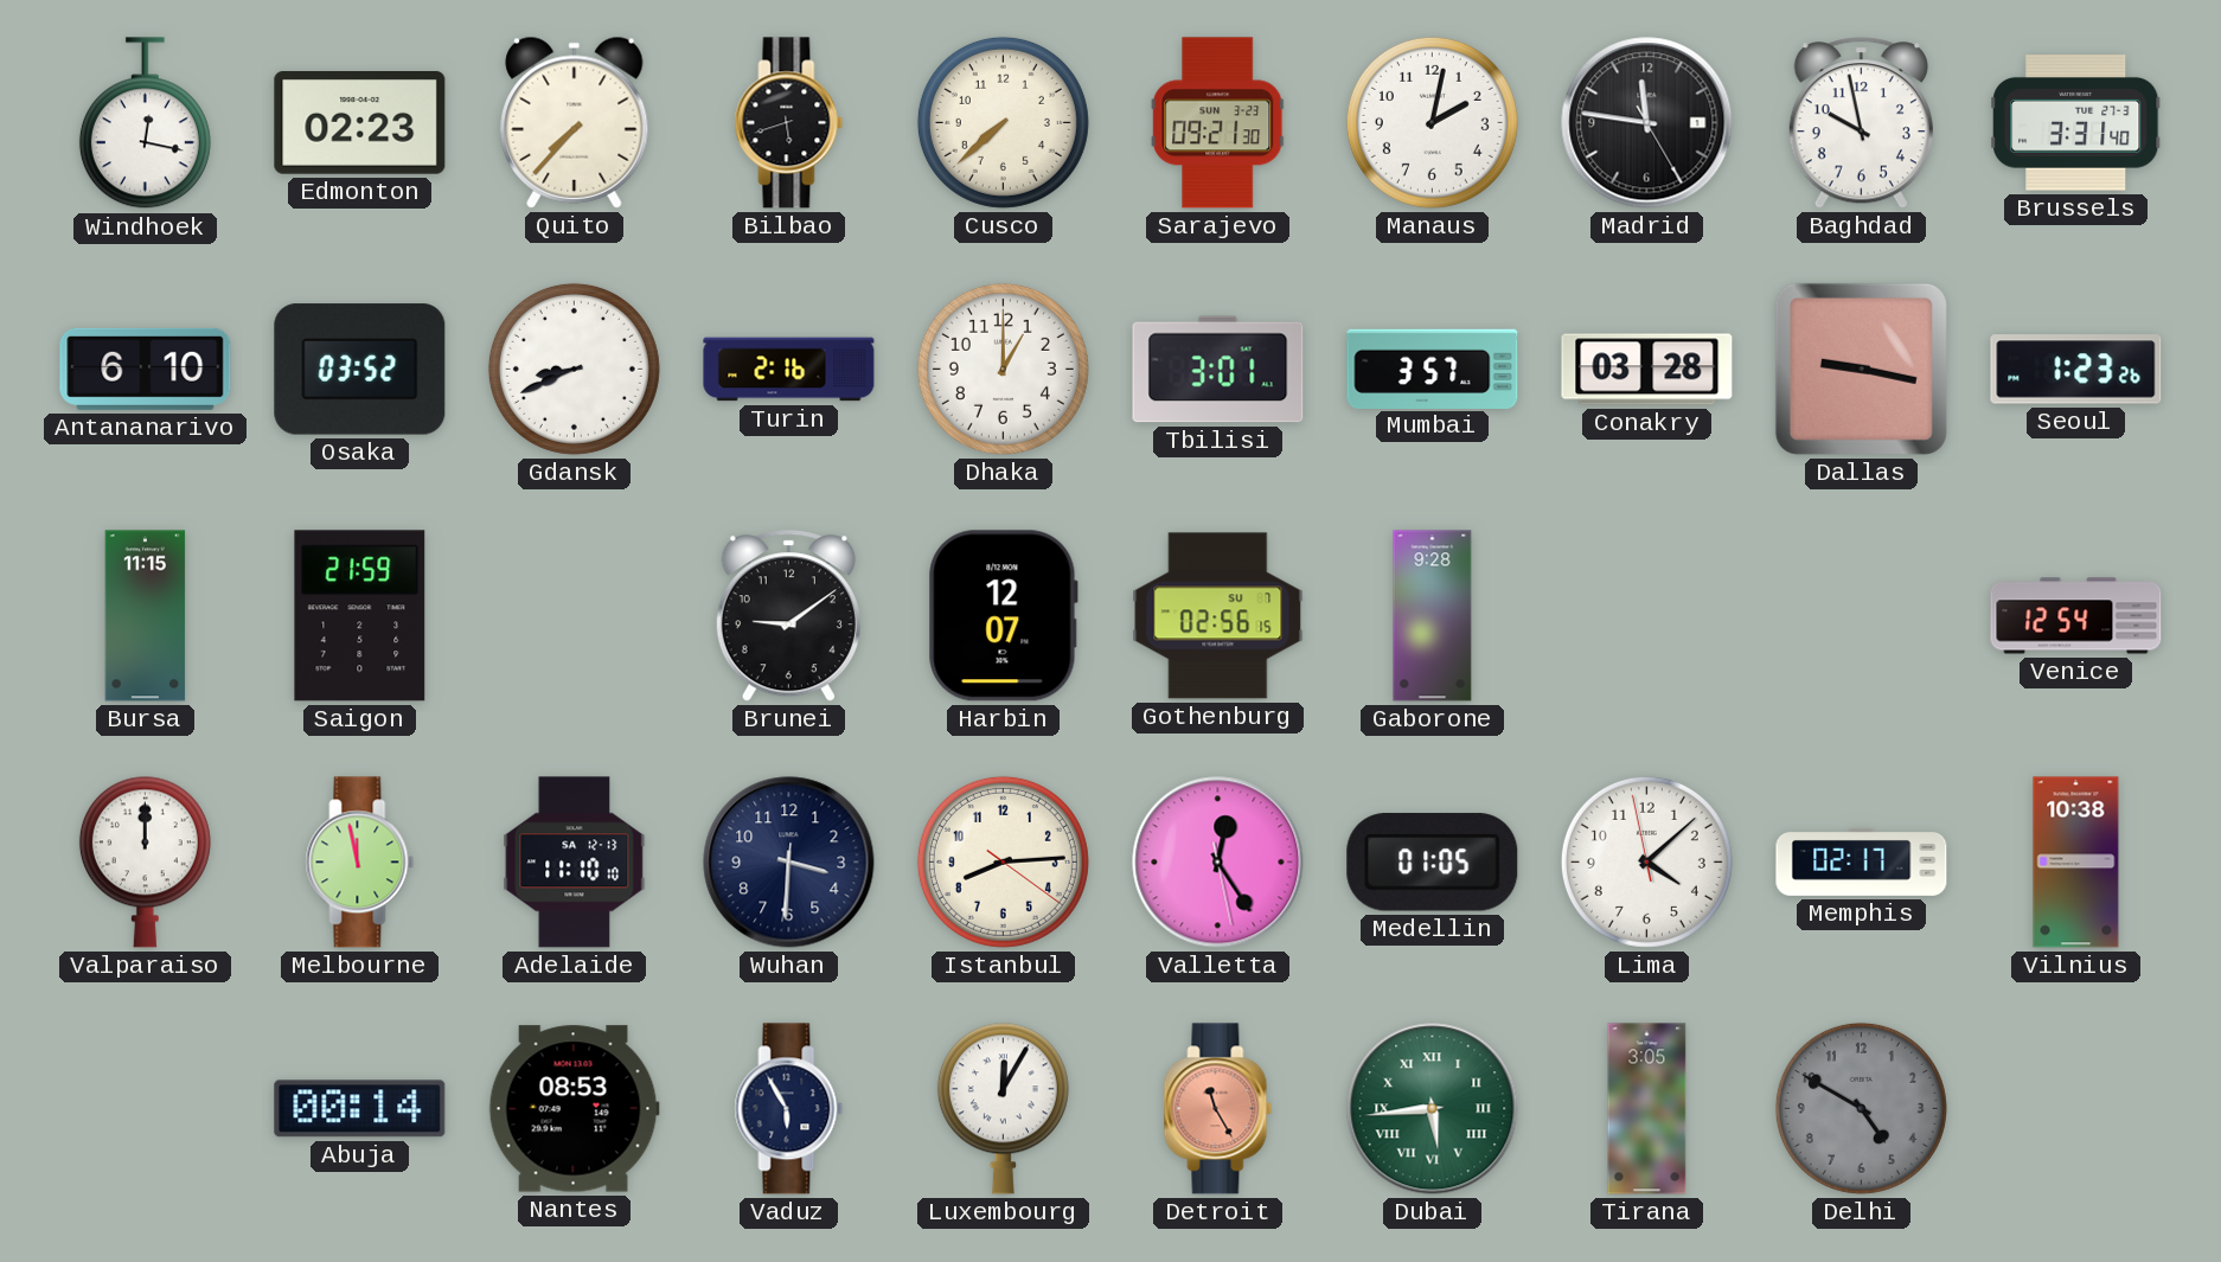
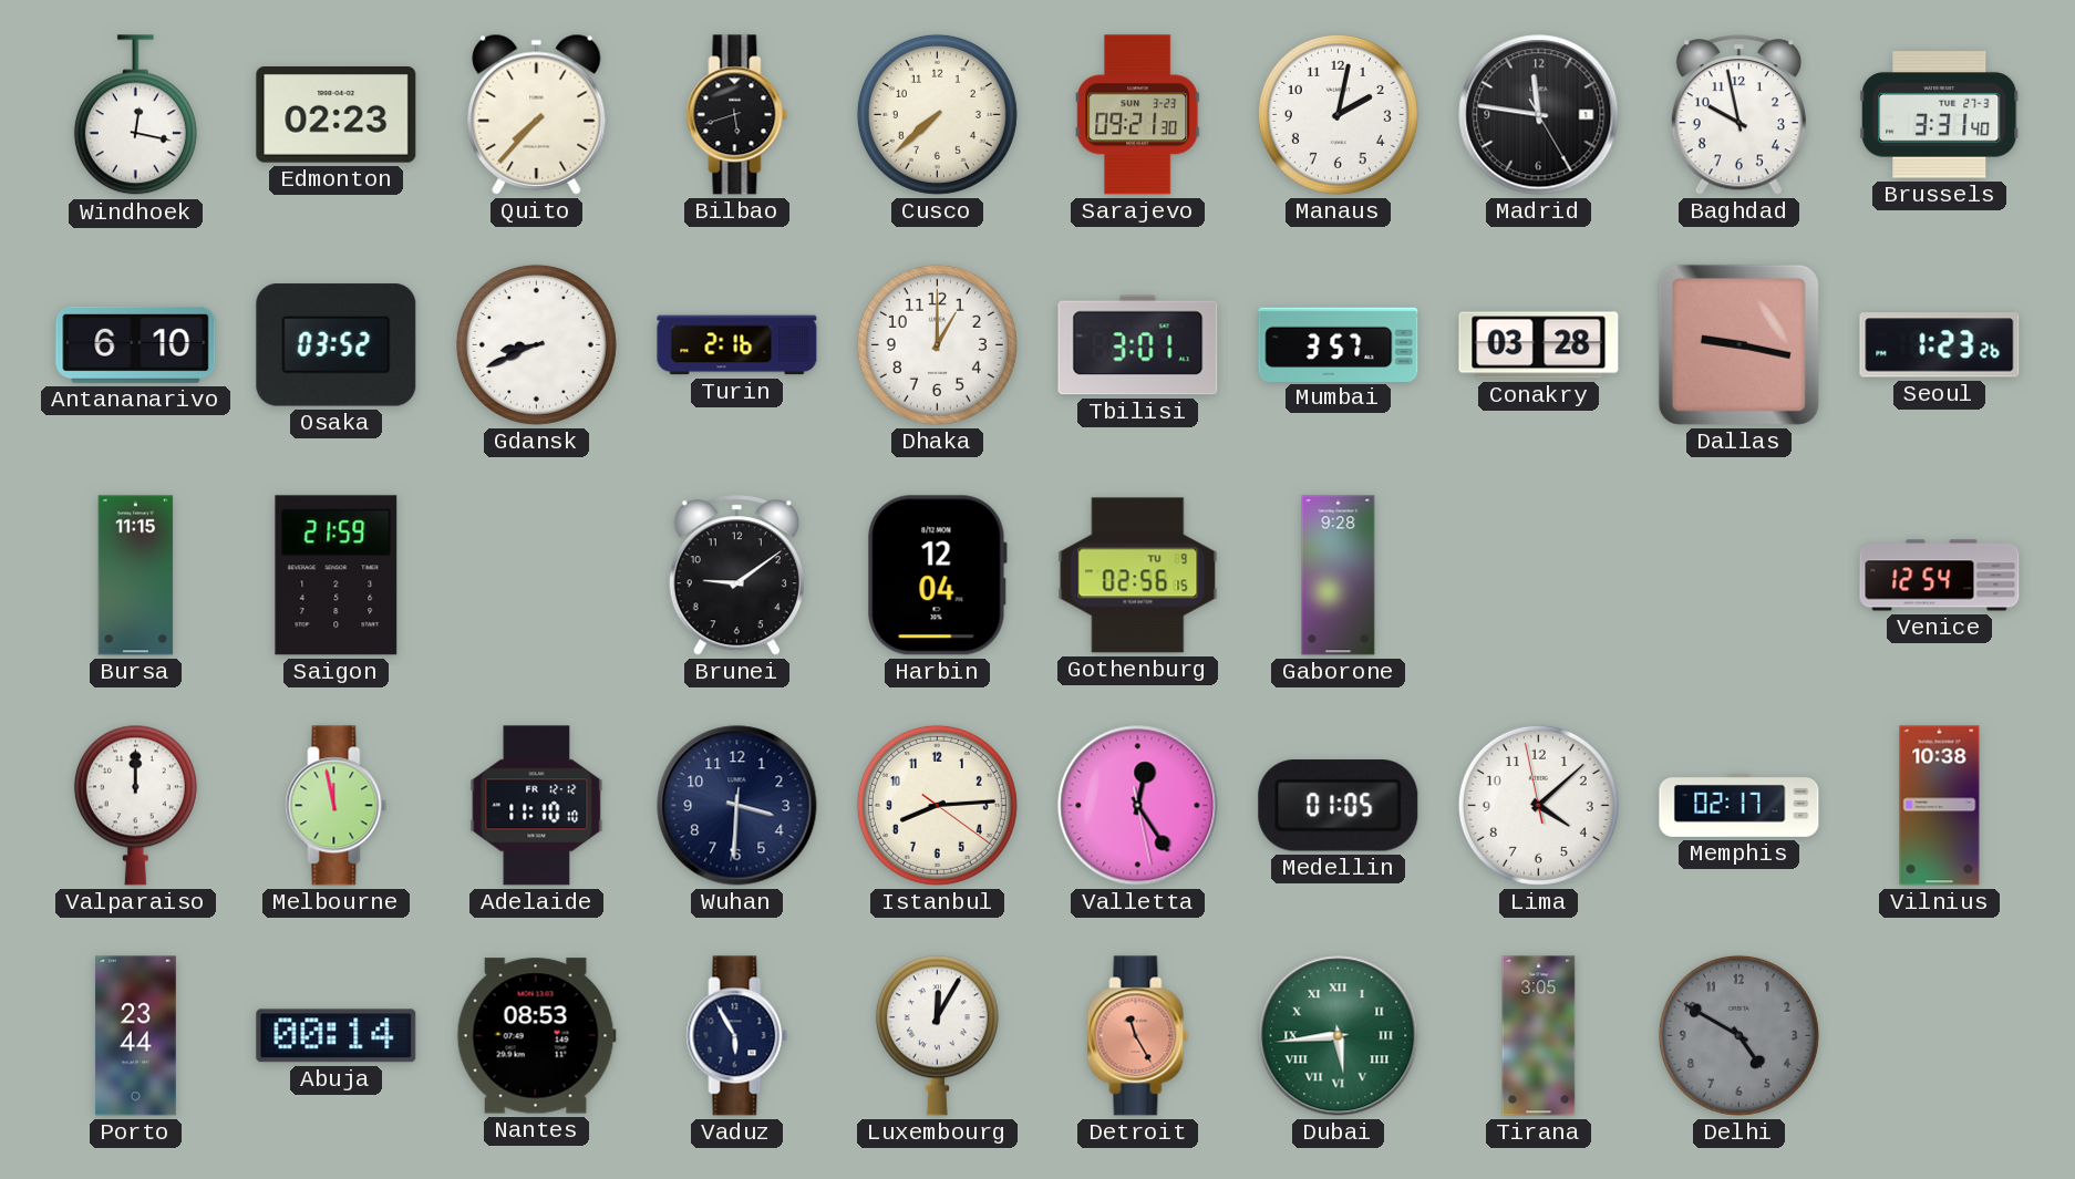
Harbin: 12:07 -> 12:04
Gothenburg date: SU 7 -> TU 9
Adelaide date: SA 12-13 -> FR 12-12
Porto: none -> 23:44
